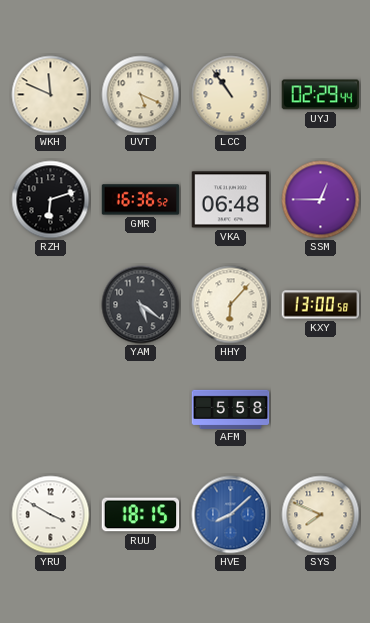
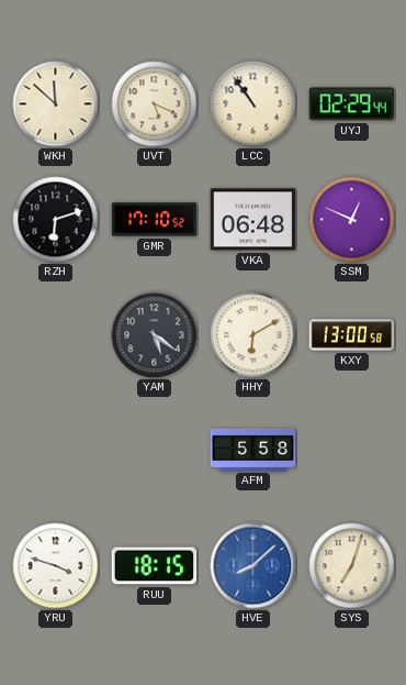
WKH: 11:49 -> 11:52
GMR: 16:36 -> 17:10
SSM: 12:45 -> 12:49
HHY: 6:07 -> 6:10
YRU: 3:50 -> 3:48
SYS: 7:49 -> 7:03
